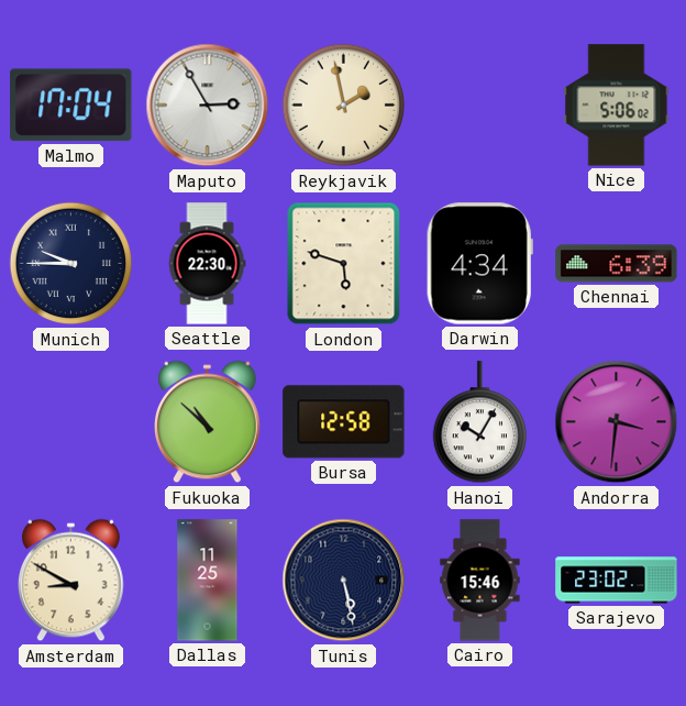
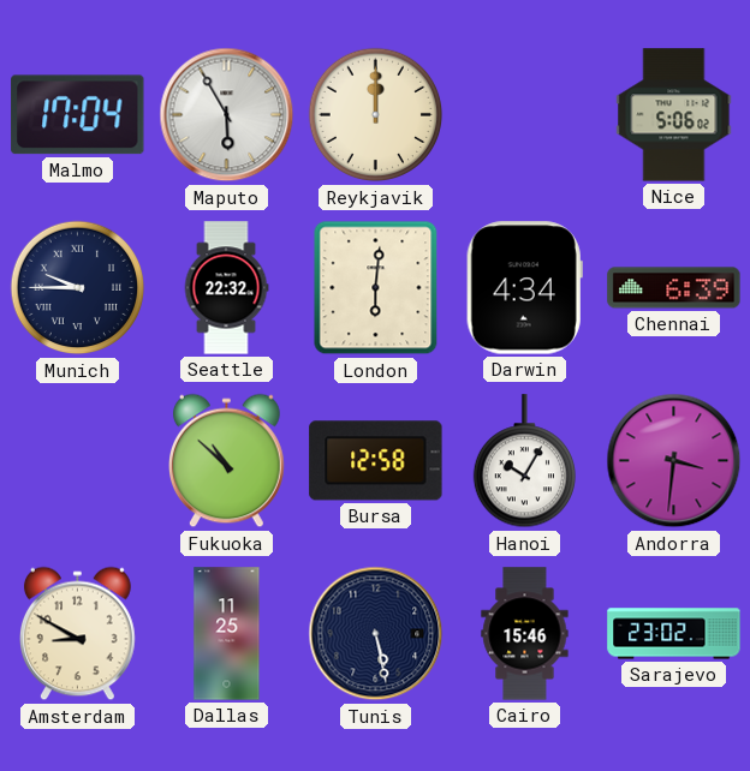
Maputo: 2:55 -> 5:55
Reykjavik: 1:58 -> 12:00
Seattle: 22:30 -> 22:32
London: 5:48 -> 6:01
